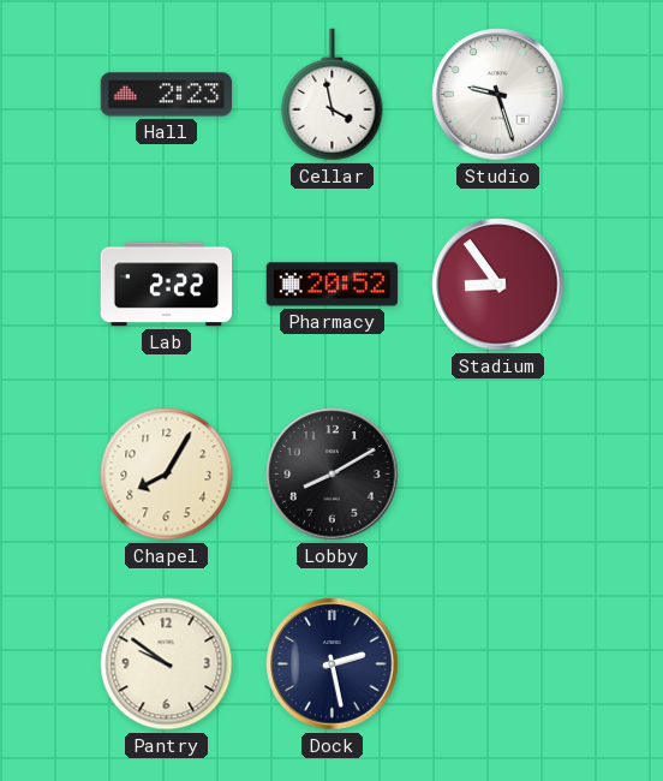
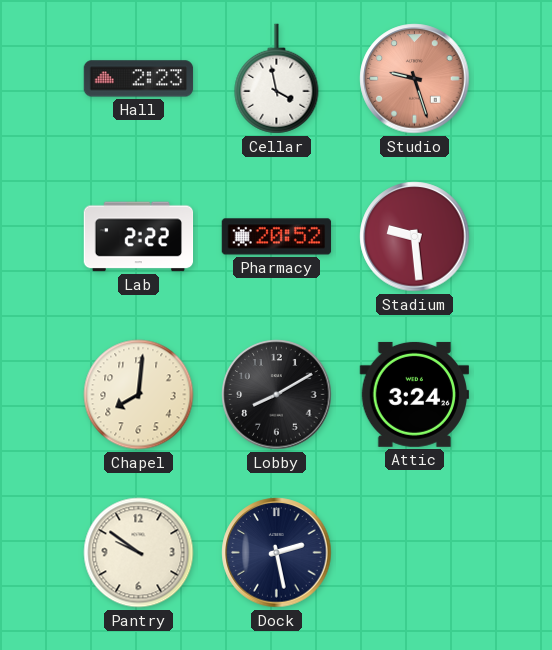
Studio dial: white -> salmon
Stadium: 8:54 -> 9:29
Chapel: 8:05 -> 8:01
Attic: none -> 3:24
